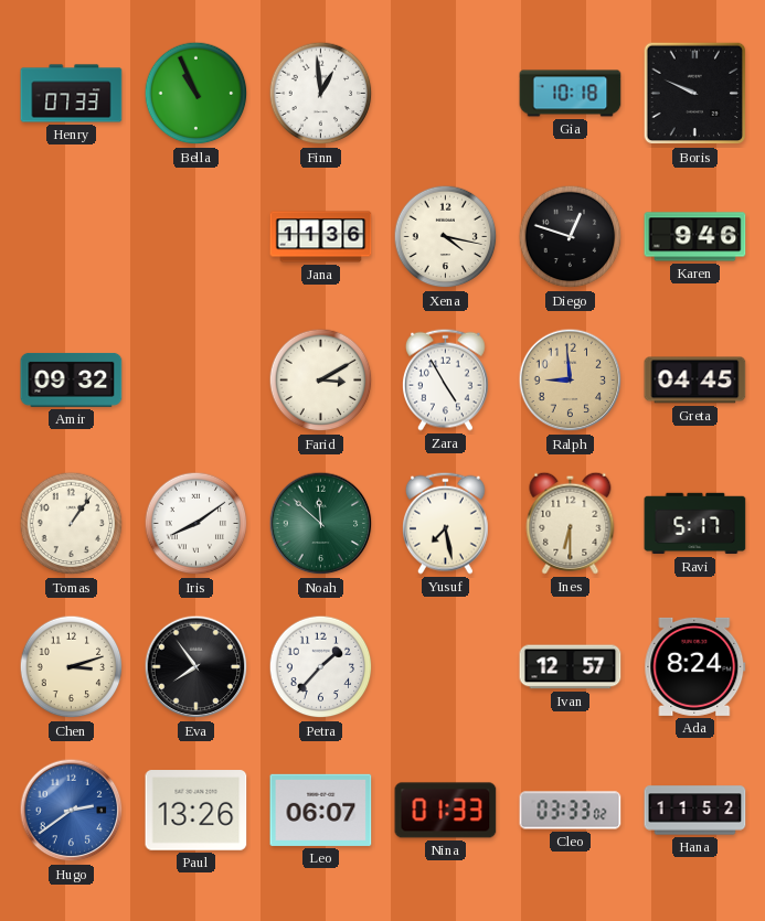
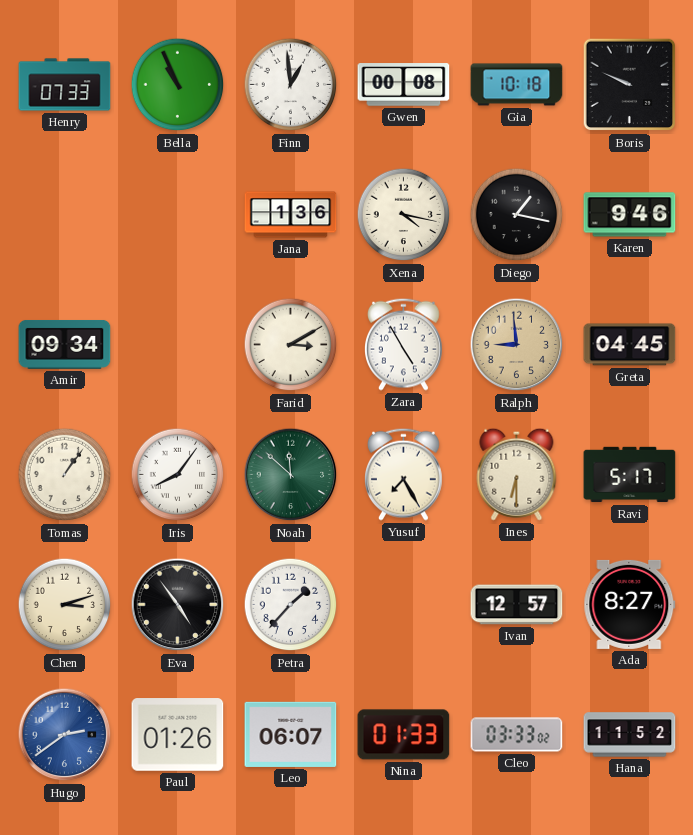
Gwen: none -> 00:08
Jana: 11:36 -> 1:36
Diego: 12:48 -> 1:17
Amir: 09:32 -> 09:34
Iris: 8:09 -> 8:06
Yusuf: 7:28 -> 7:25
Eva: 7:54 -> 4:54
Ada: 8:24 -> 8:27
Paul: 13:26 -> 01:26
